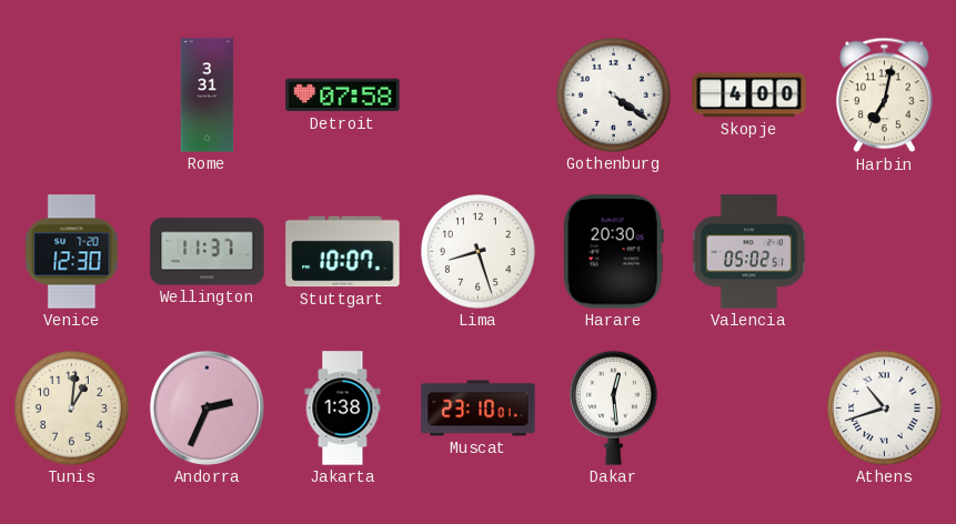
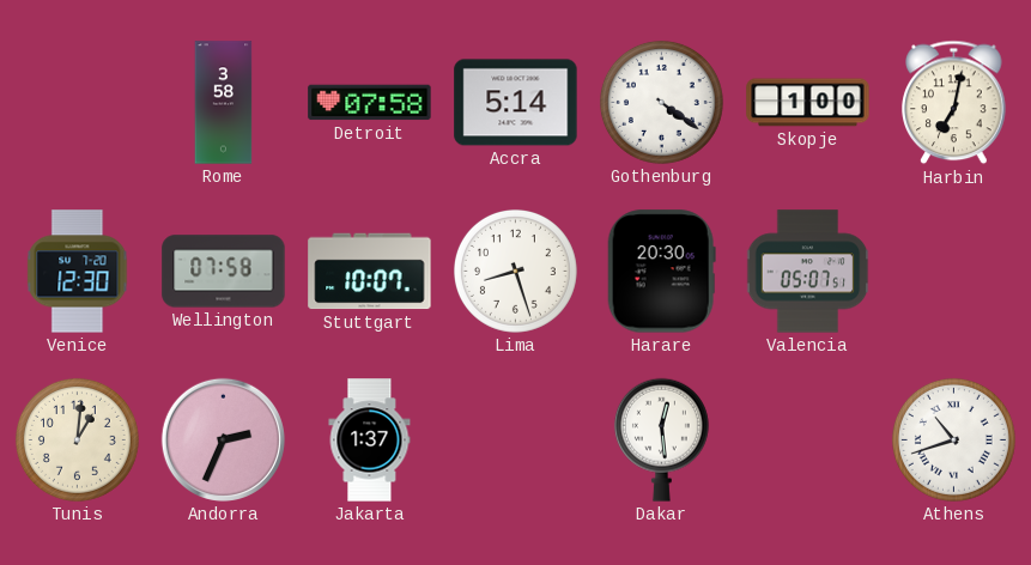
Rome: 3:31 -> 3:58
Accra: none -> 5:14
Skopje: 4:00 -> 1:00
Wellington: 11:37 -> 07:58
Valencia: 05:02 -> 05:07
Jakarta: 1:38 -> 1:37
Muscat: 23:10 -> none
